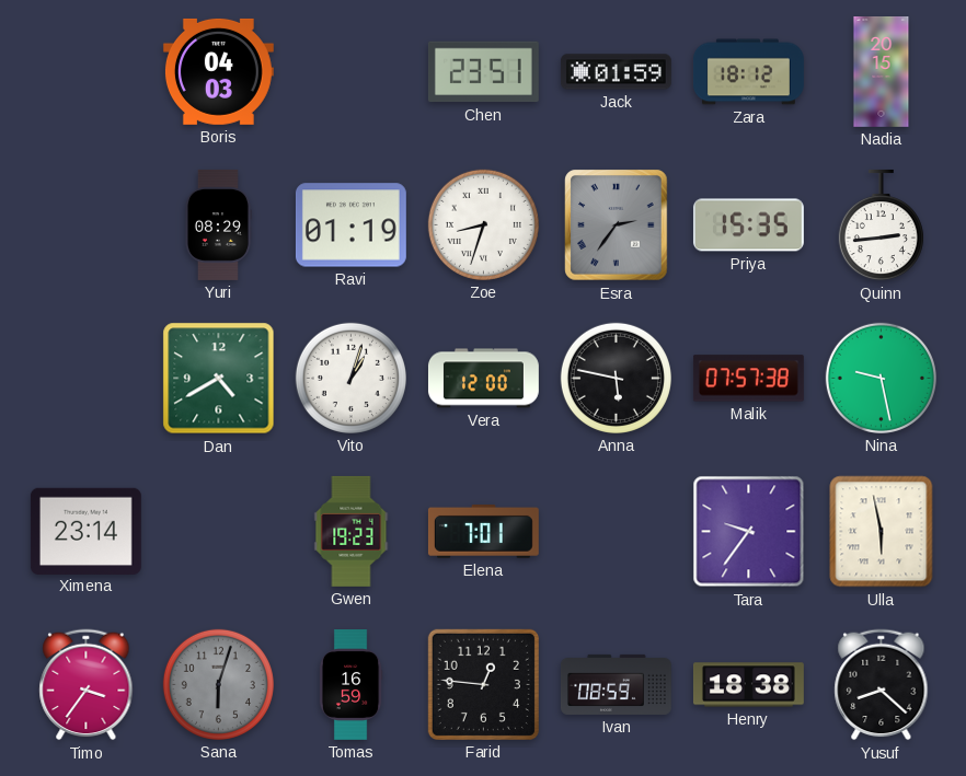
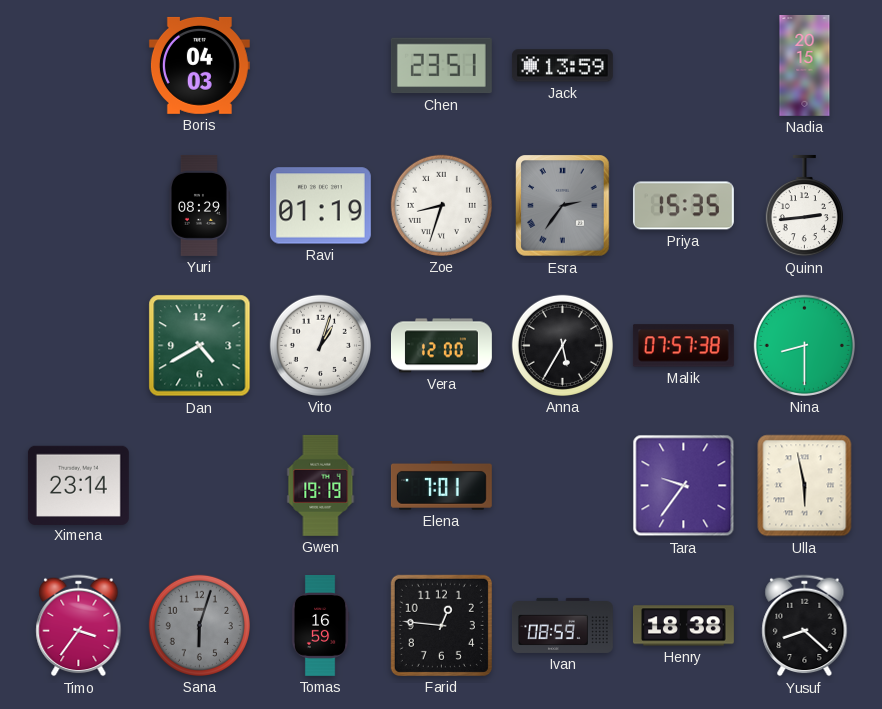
Jack: 01:59 -> 13:59
Zara: 18:12 -> none
Anna: 5:47 -> 5:35
Nina: 9:28 -> 8:30
Gwen: 19:23 -> 19:19
